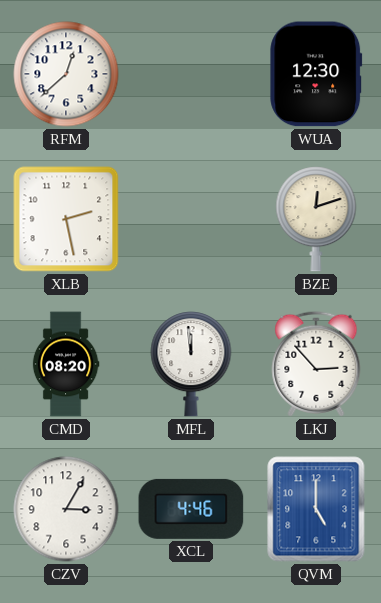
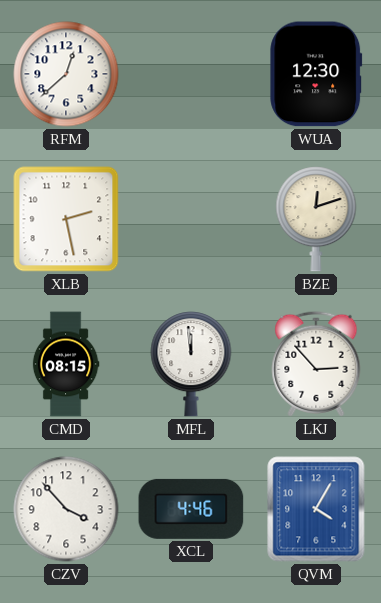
CMD: 08:20 -> 08:15
CZV: 3:05 -> 3:53
QVM: 5:00 -> 4:05
